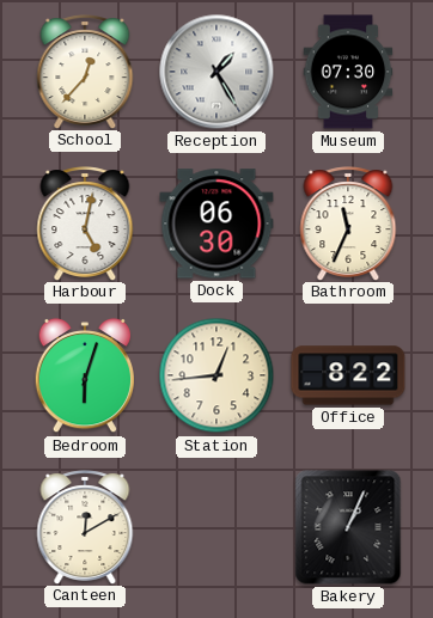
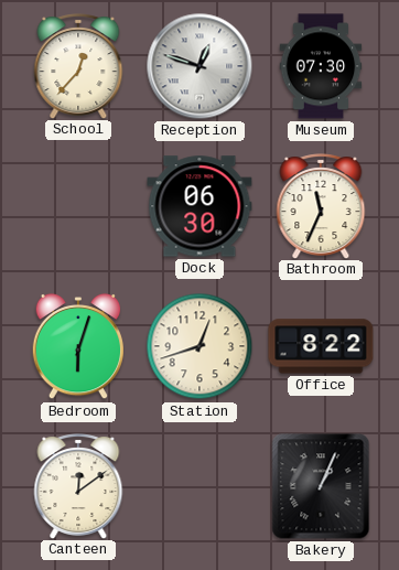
Reception: 1:25 -> 12:48
Harbour: 5:02 -> none
Station: 12:44 -> 12:42
Canteen: 12:10 -> 12:09
